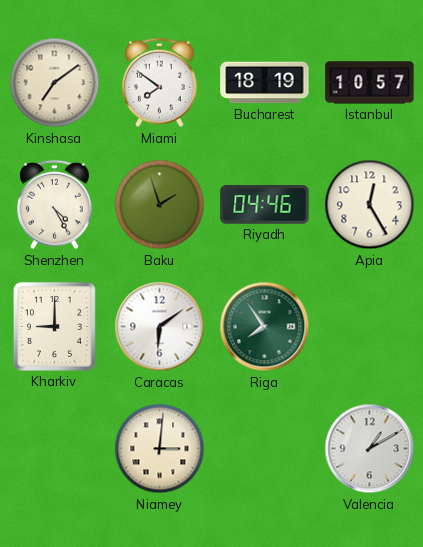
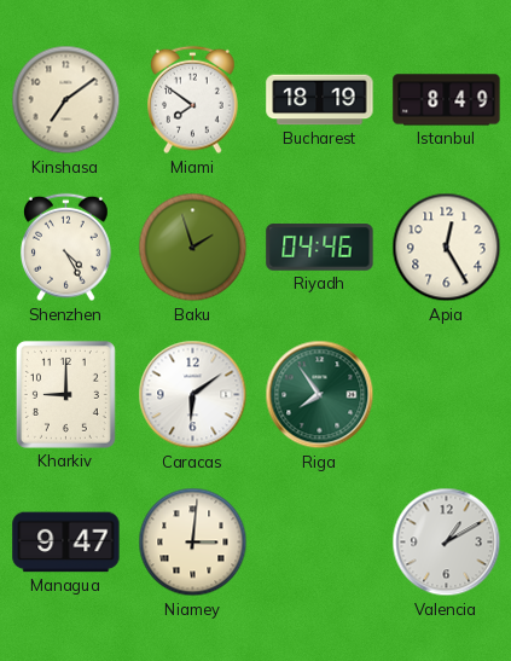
Istanbul: 10:57 -> 8:49
Managua: none -> 9:47
